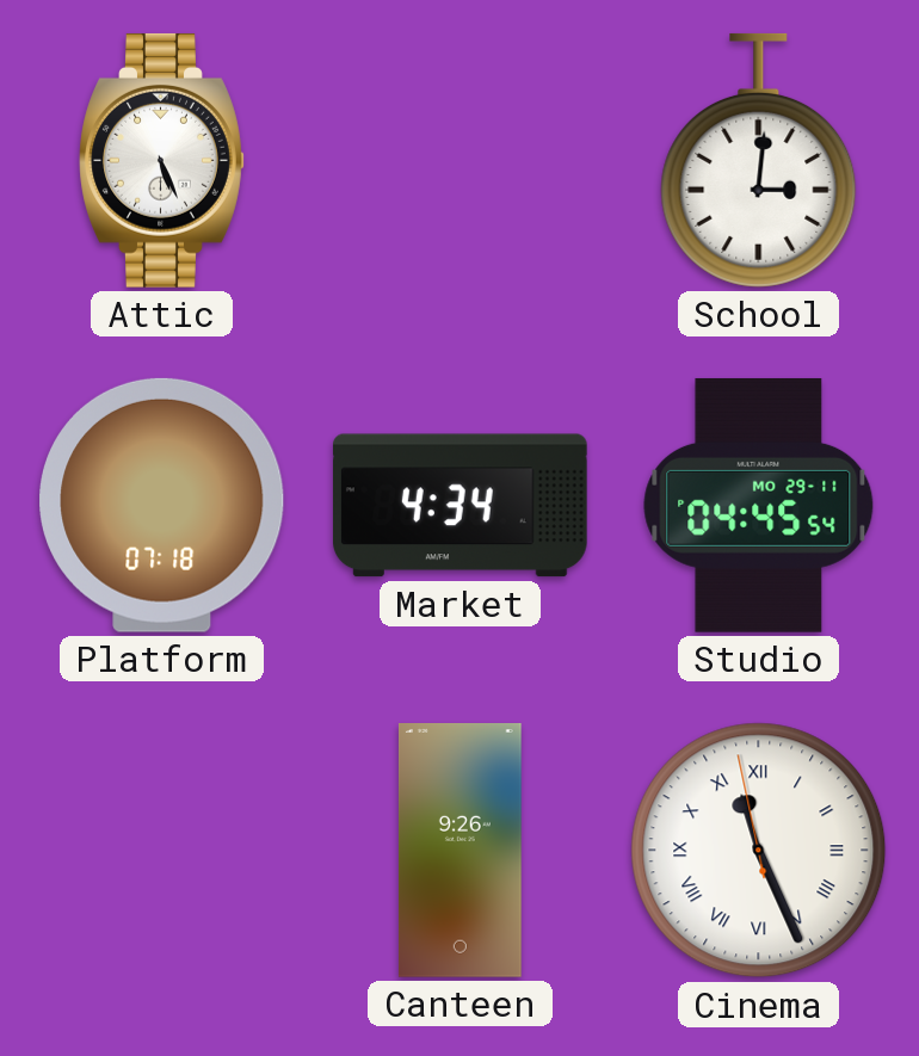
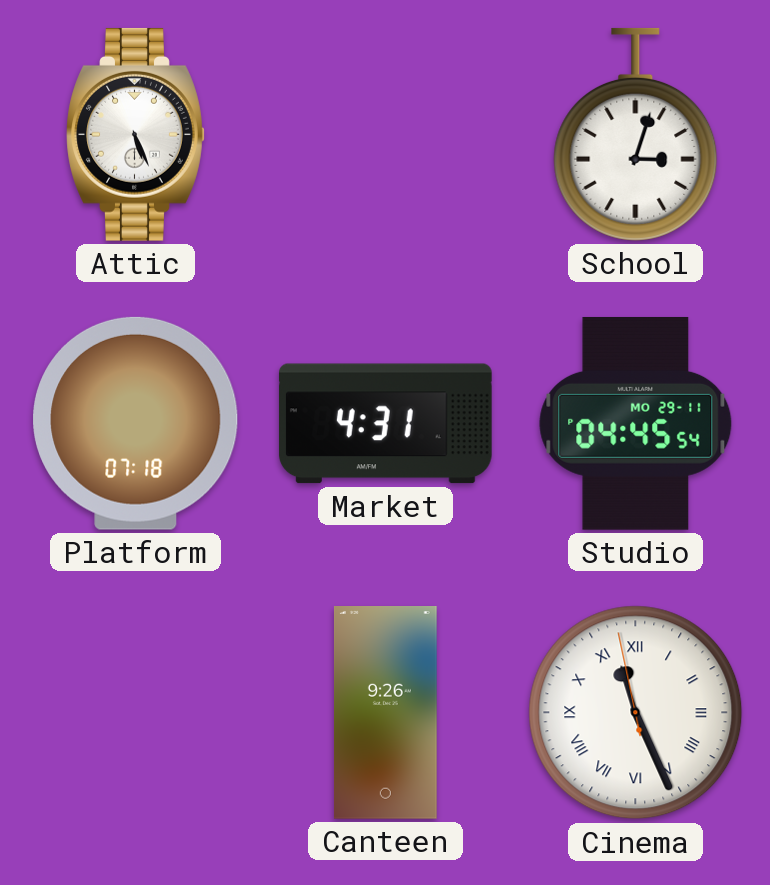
School: 3:01 -> 3:03
Market: 4:34 -> 4:31
